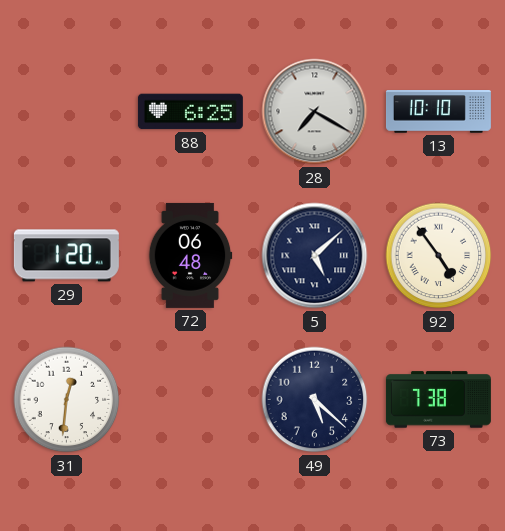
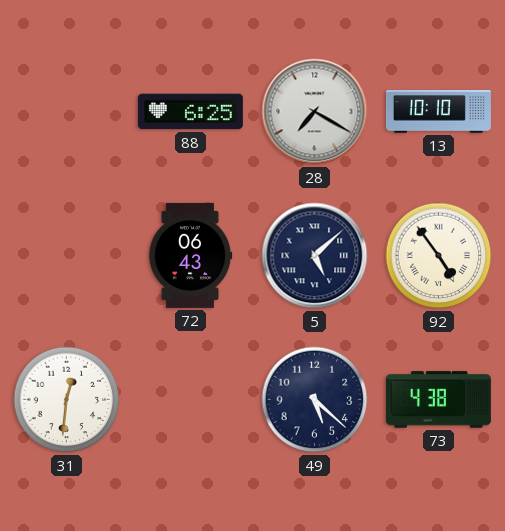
29: 1:20 -> none
72: 06:48 -> 06:43
73: 7:38 -> 4:38
